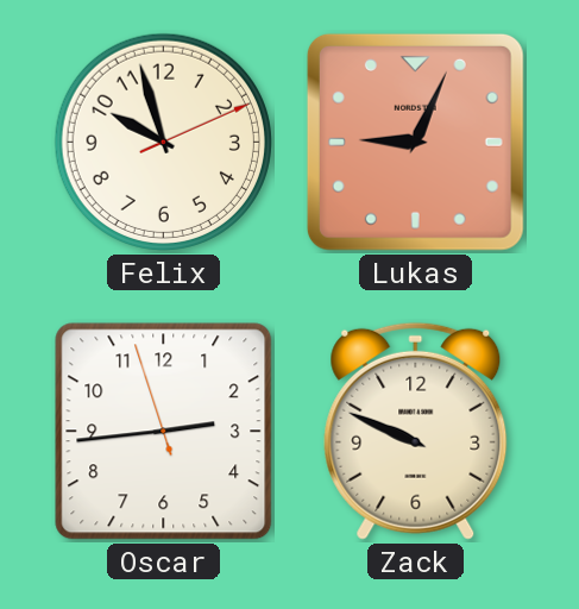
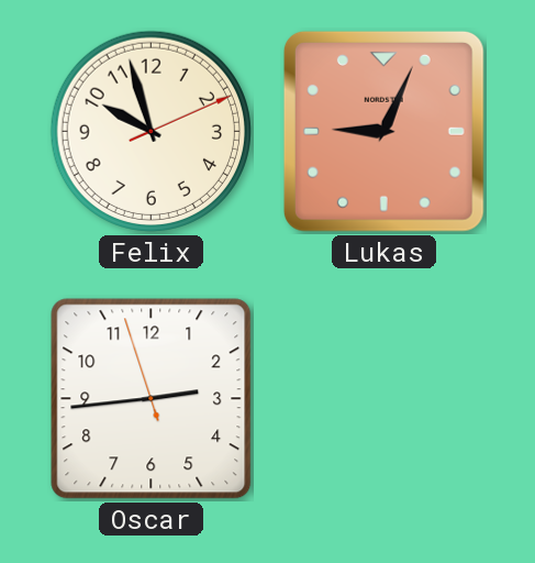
Zack: 9:49 -> none
